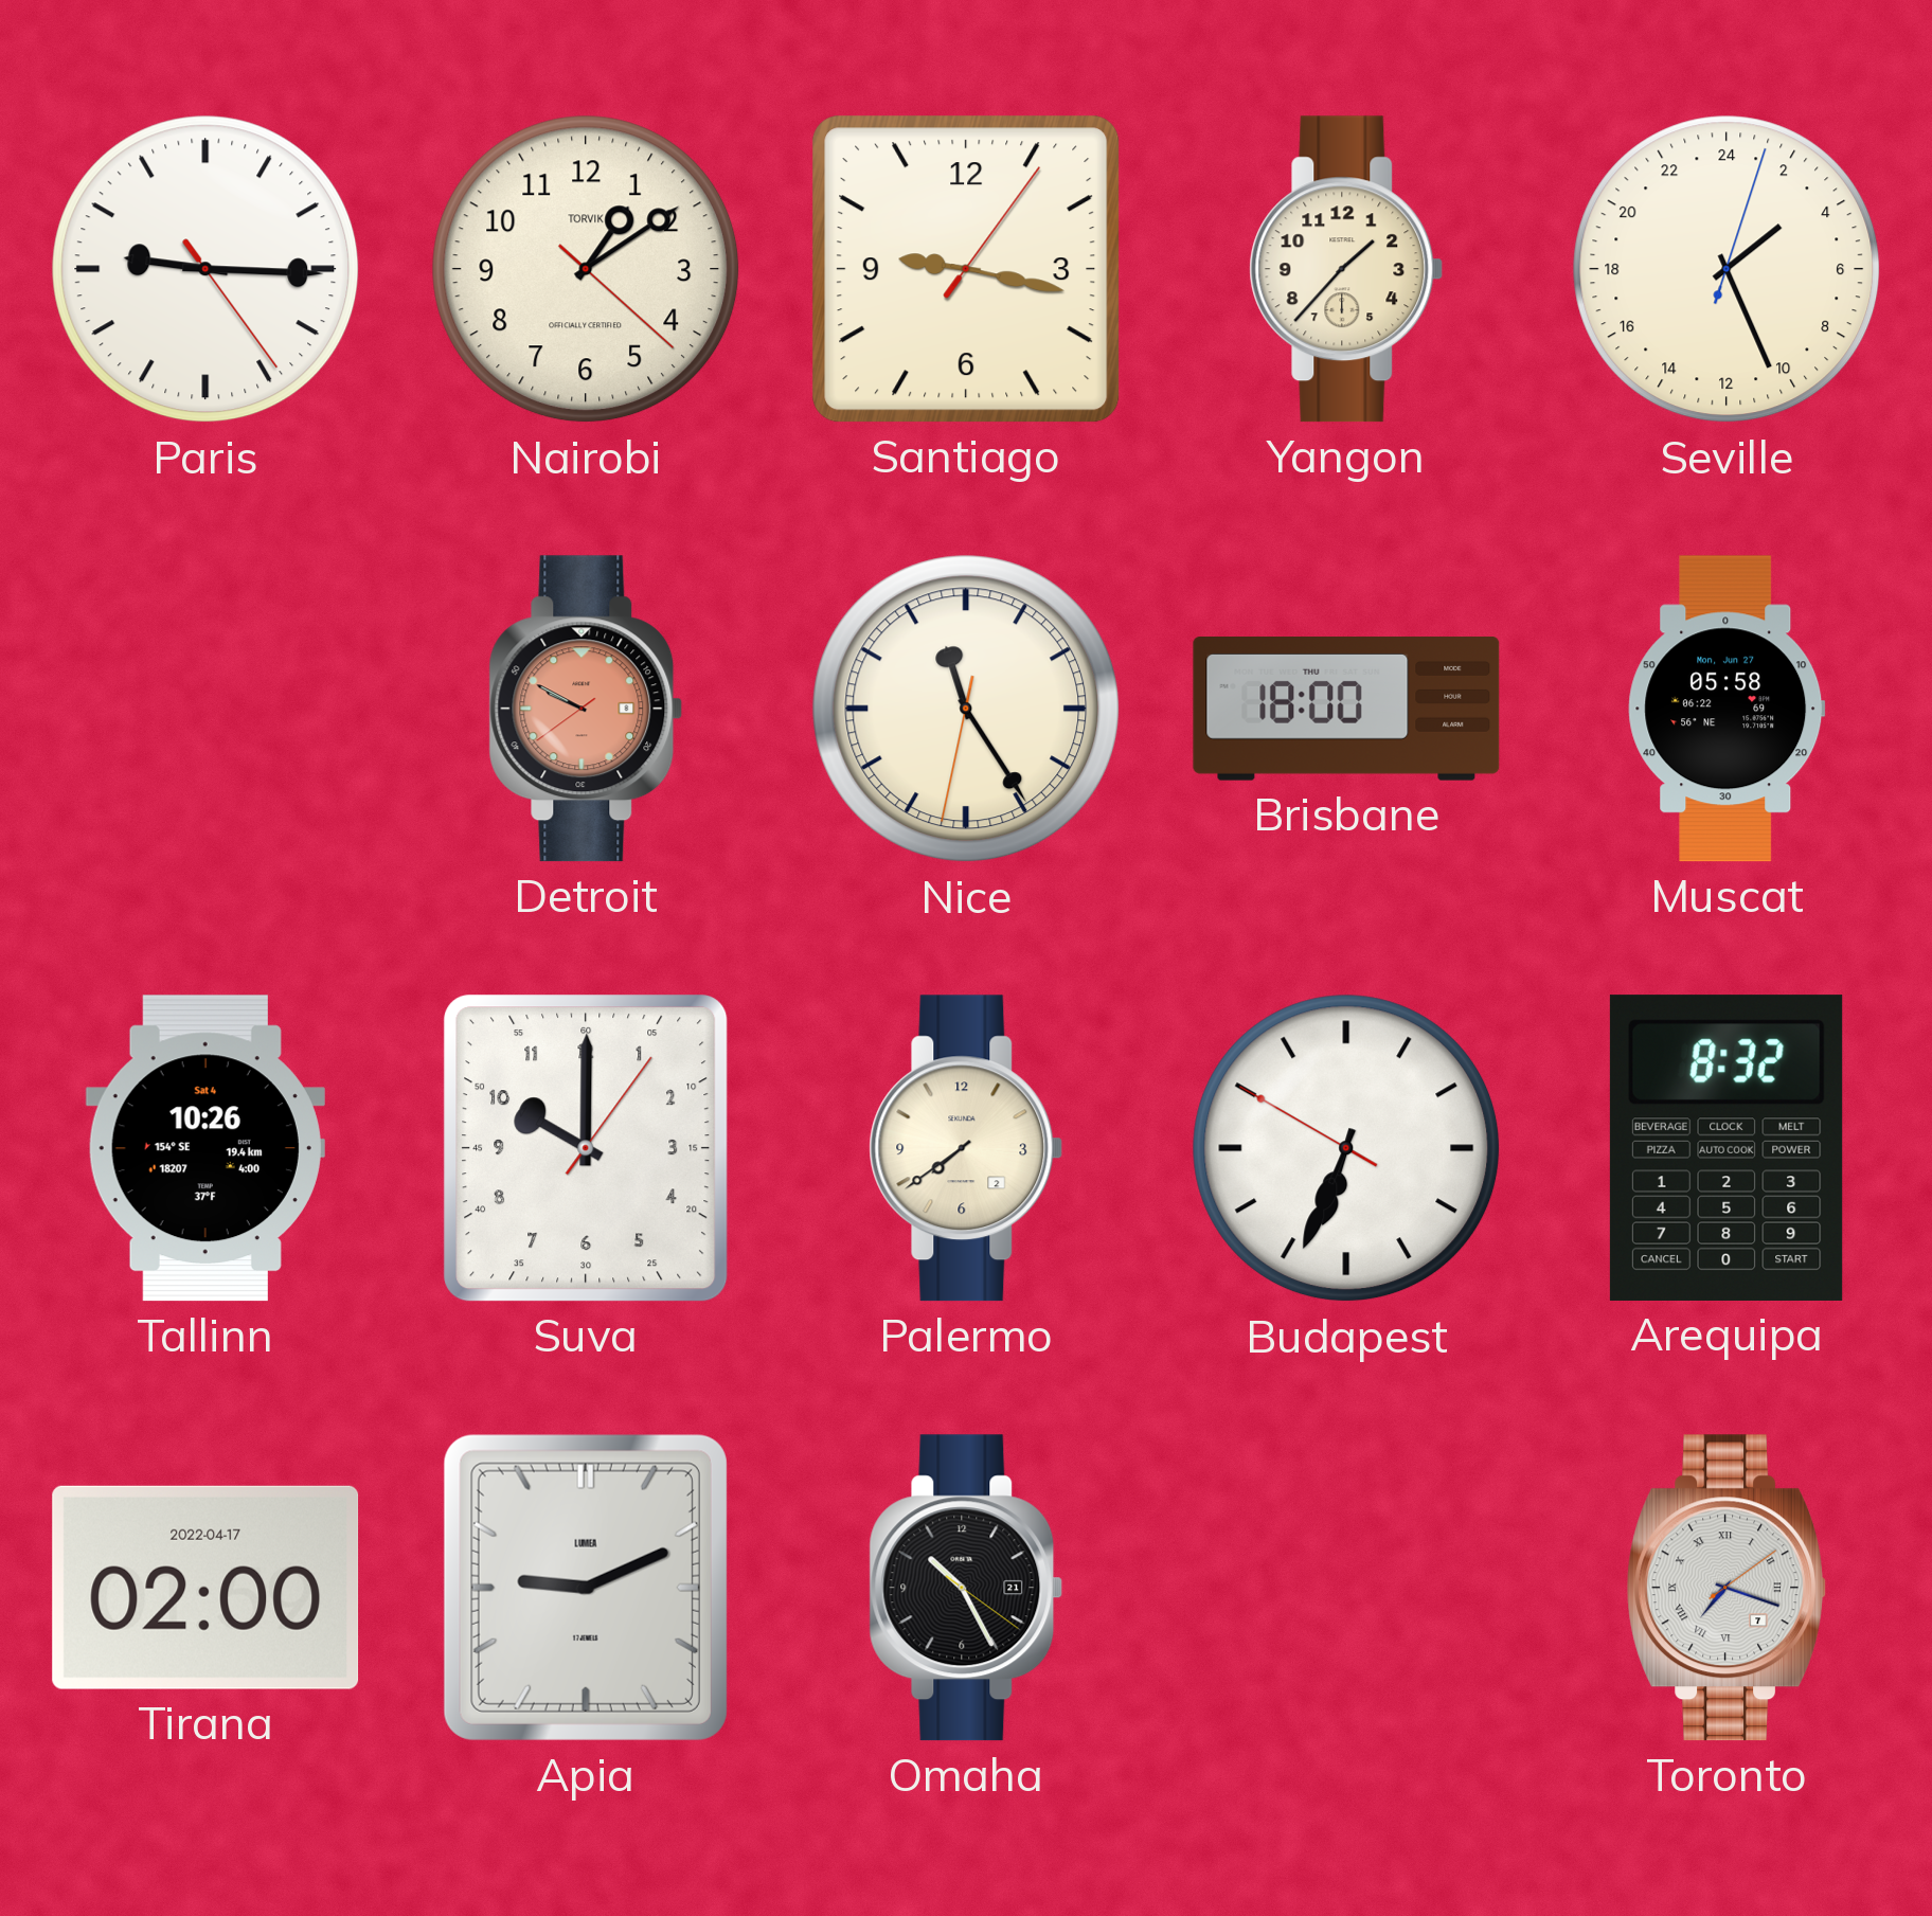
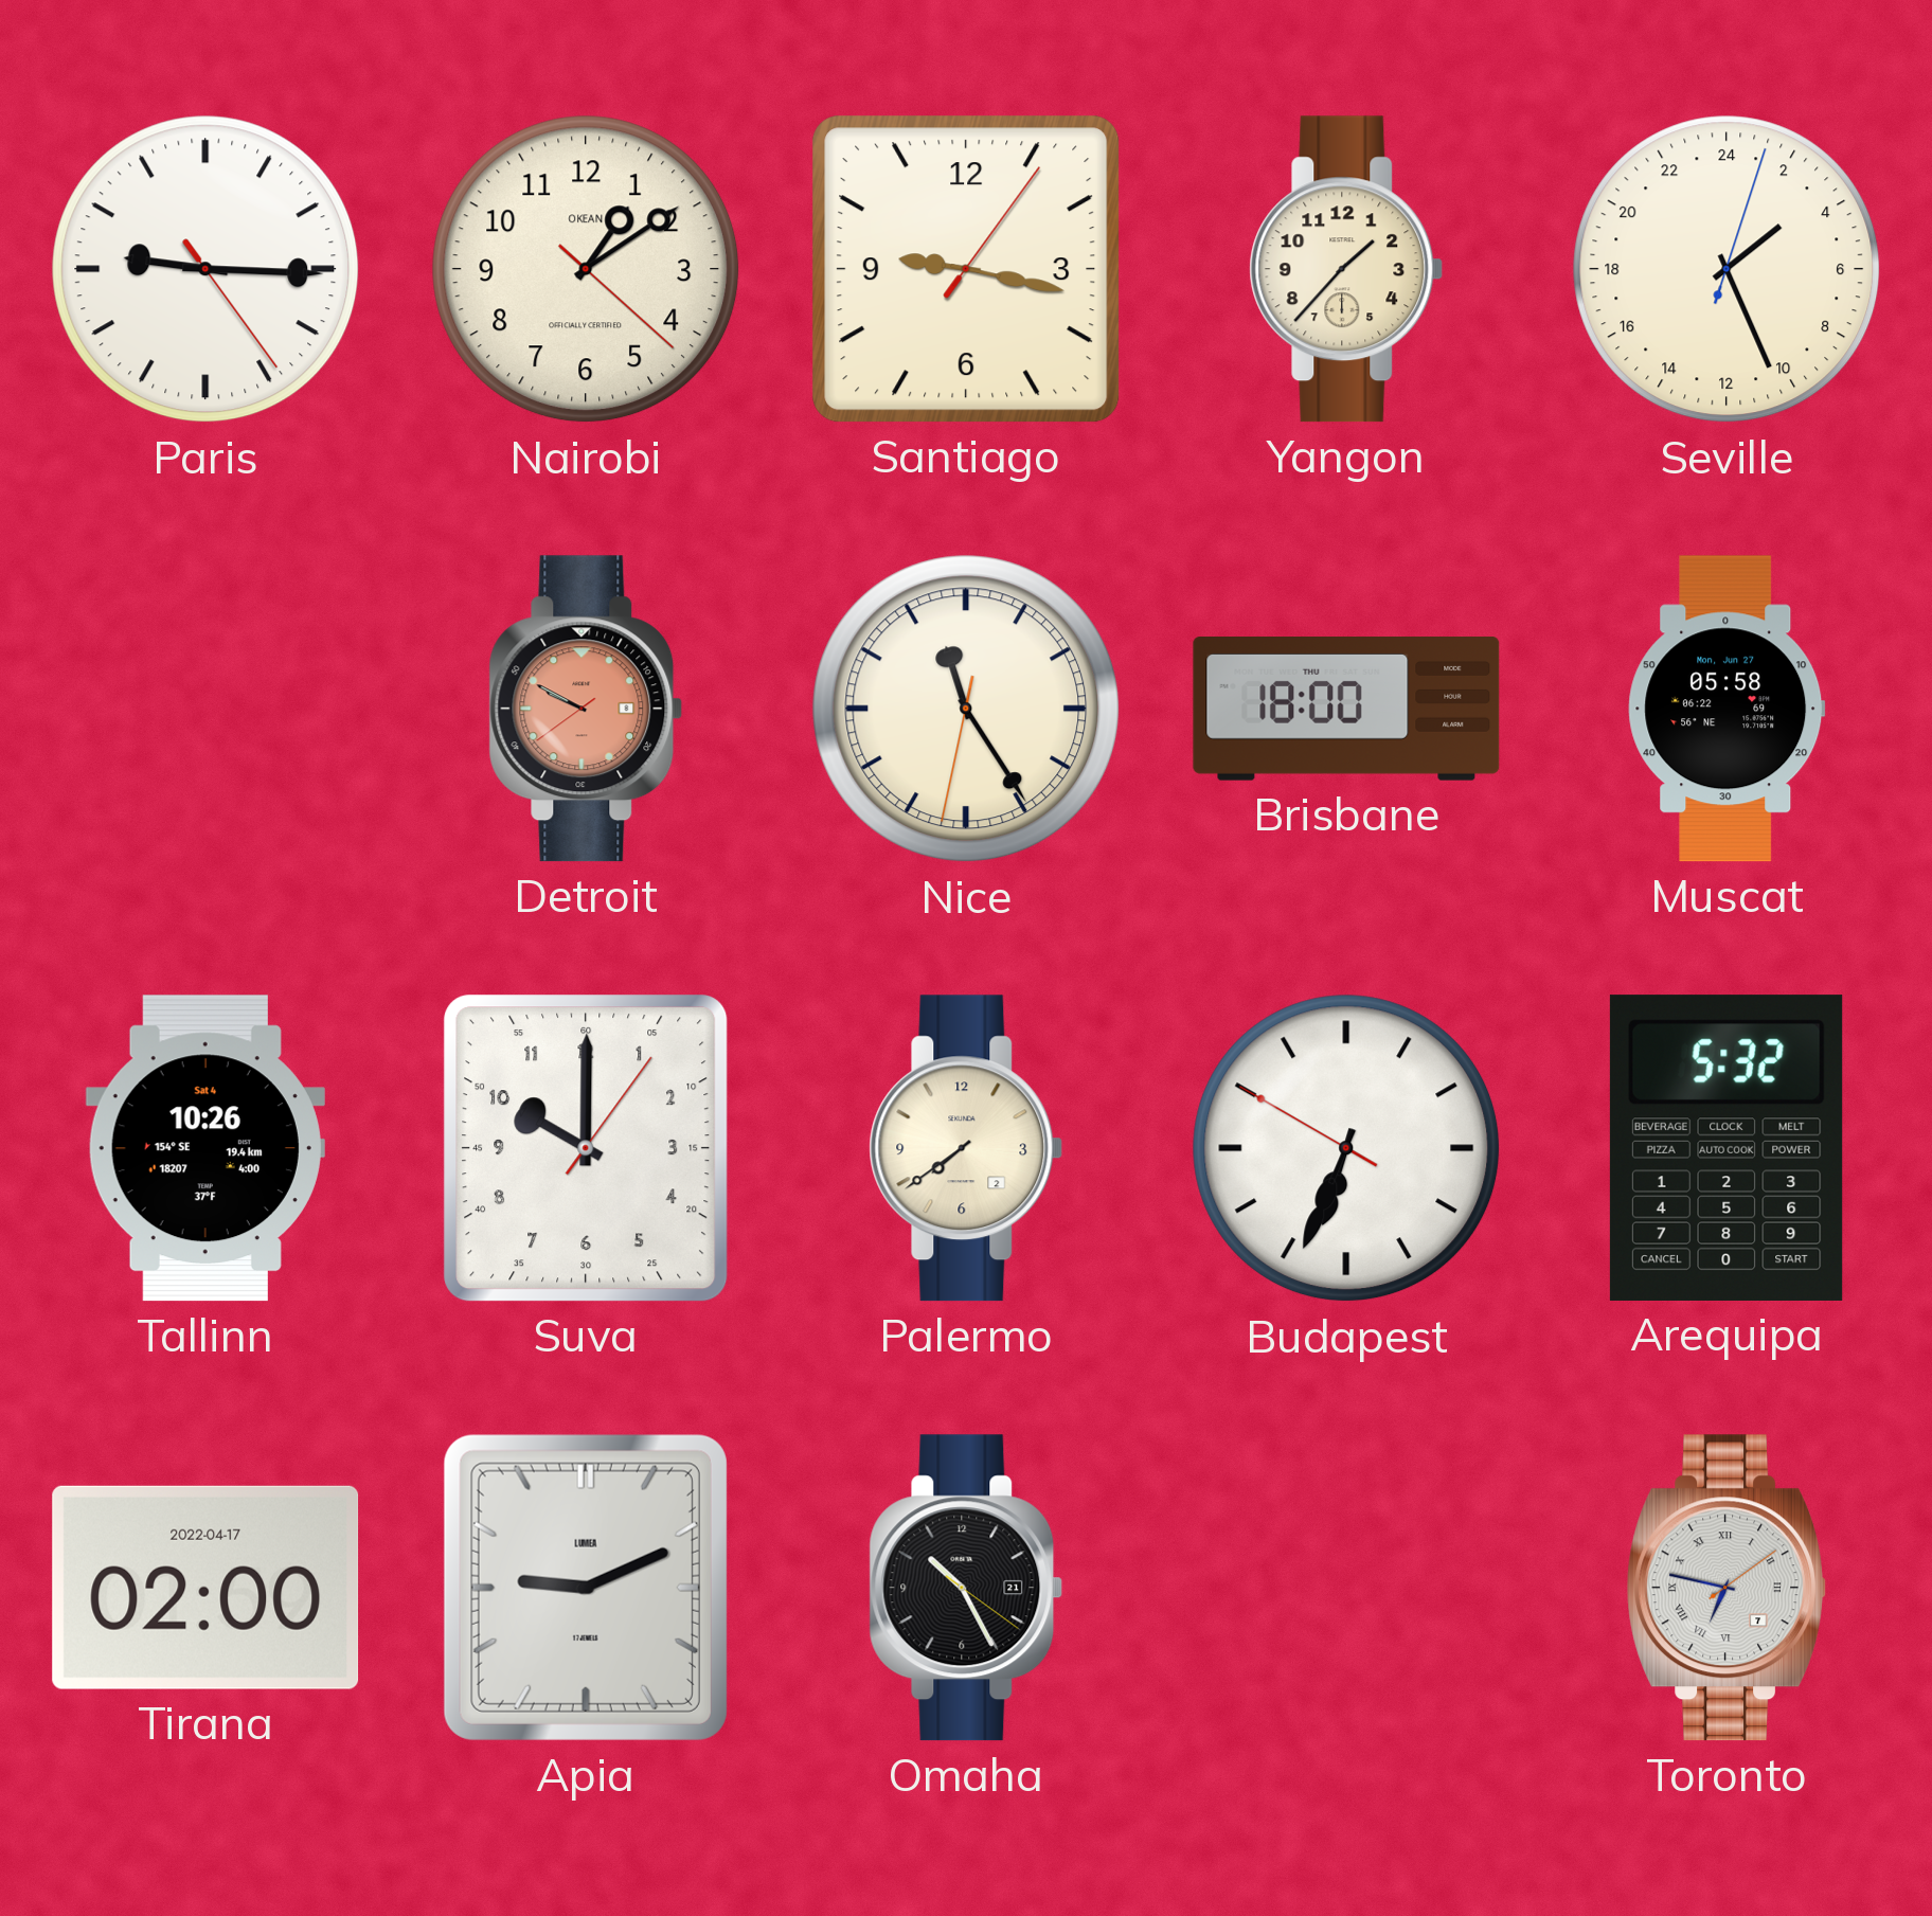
Nairobi brand: TORVIK -> OKEAN
Arequipa: 8:32 -> 5:32
Toronto: 7:18 -> 6:47
